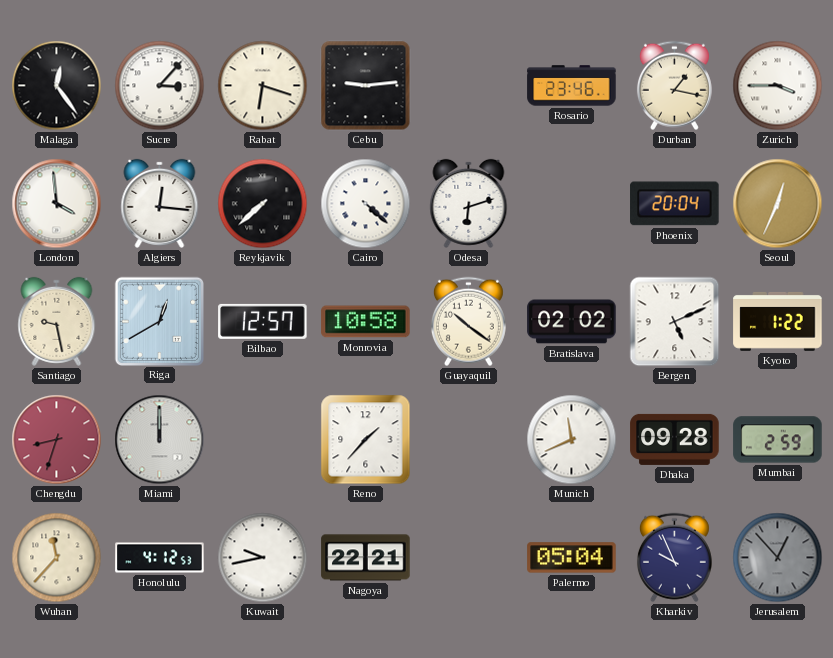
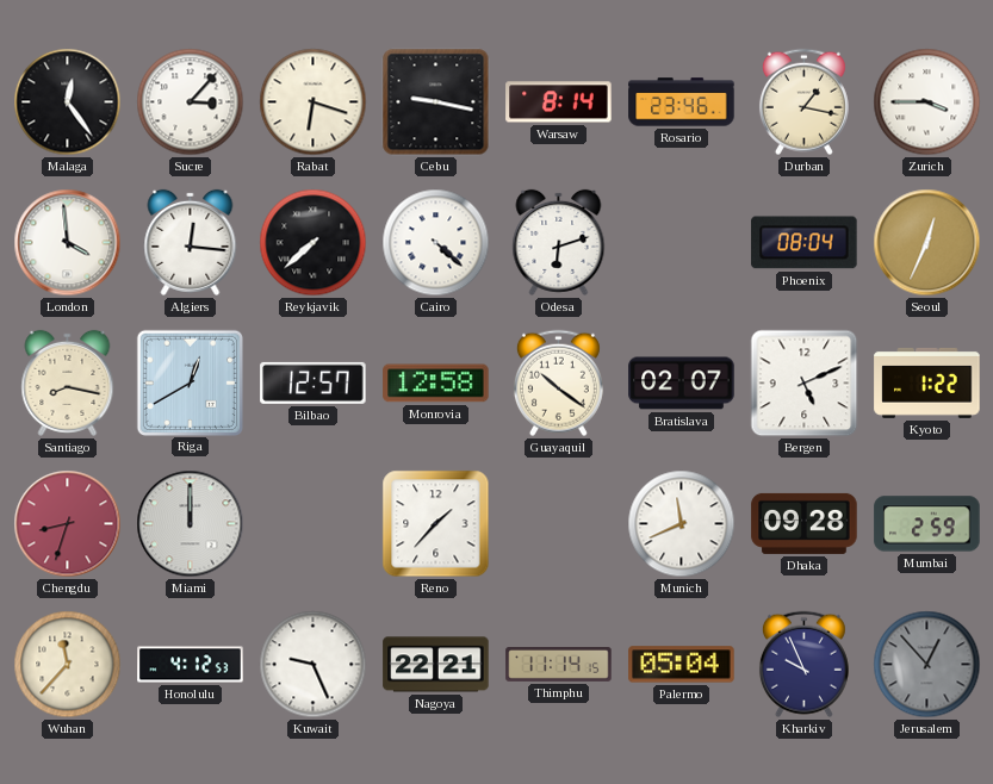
Cebu: 9:14 -> 9:17
Warsaw: none -> 8:14
Phoenix: 20:04 -> 08:04
Santiago: 9:28 -> 8:17
Monrovia: 10:58 -> 12:58
Bratislava: 02:02 -> 02:07
Kuwait: 9:43 -> 9:26
Thimphu: none -> 11:14
